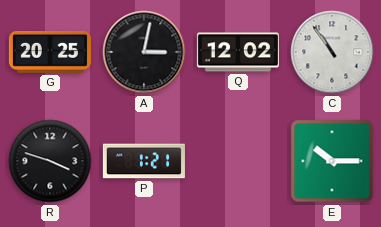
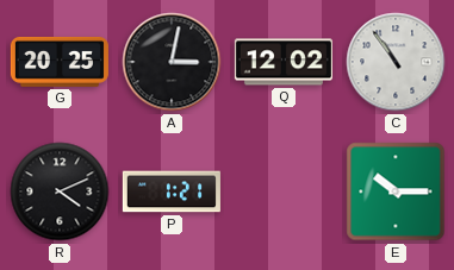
R: 3:48 -> 4:11
